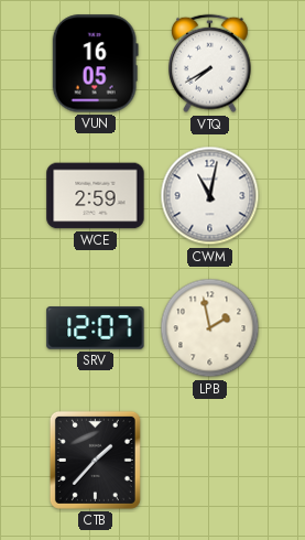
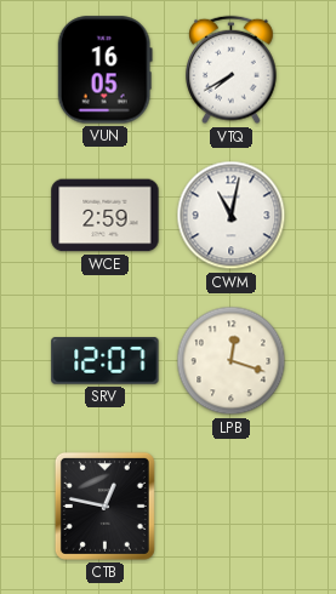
LPB: 1:58 -> 12:18
CTB: 1:37 -> 12:47
